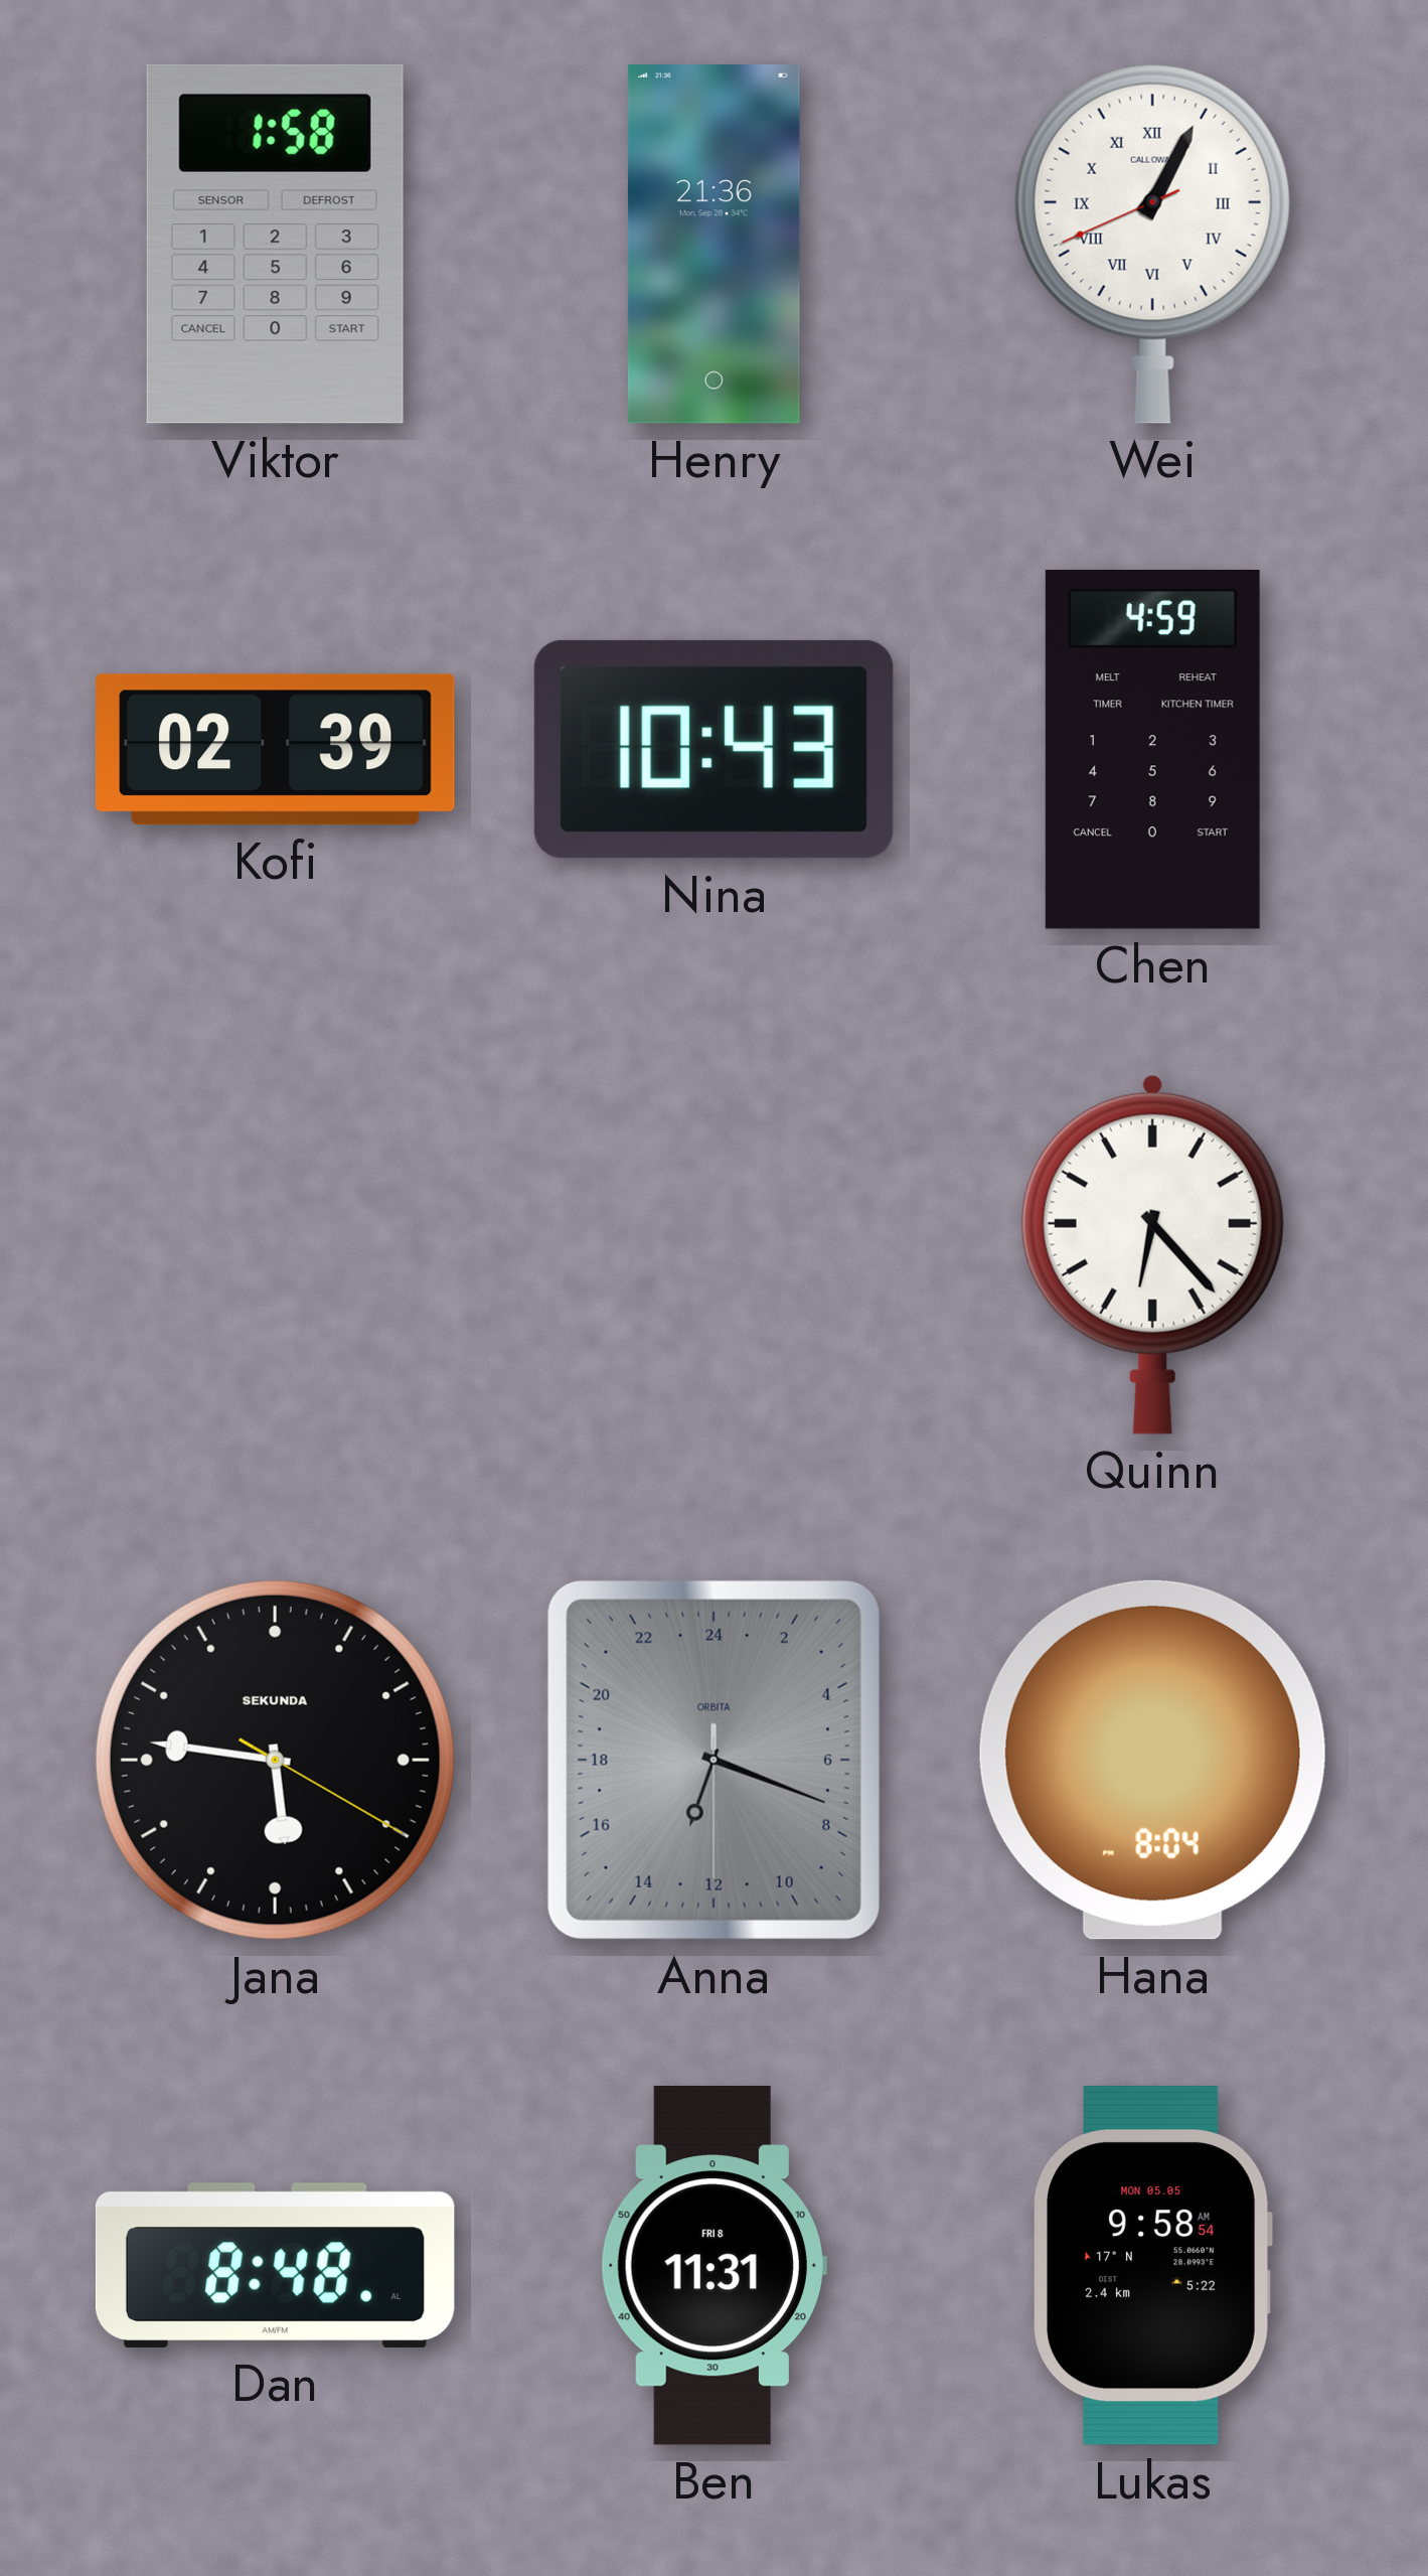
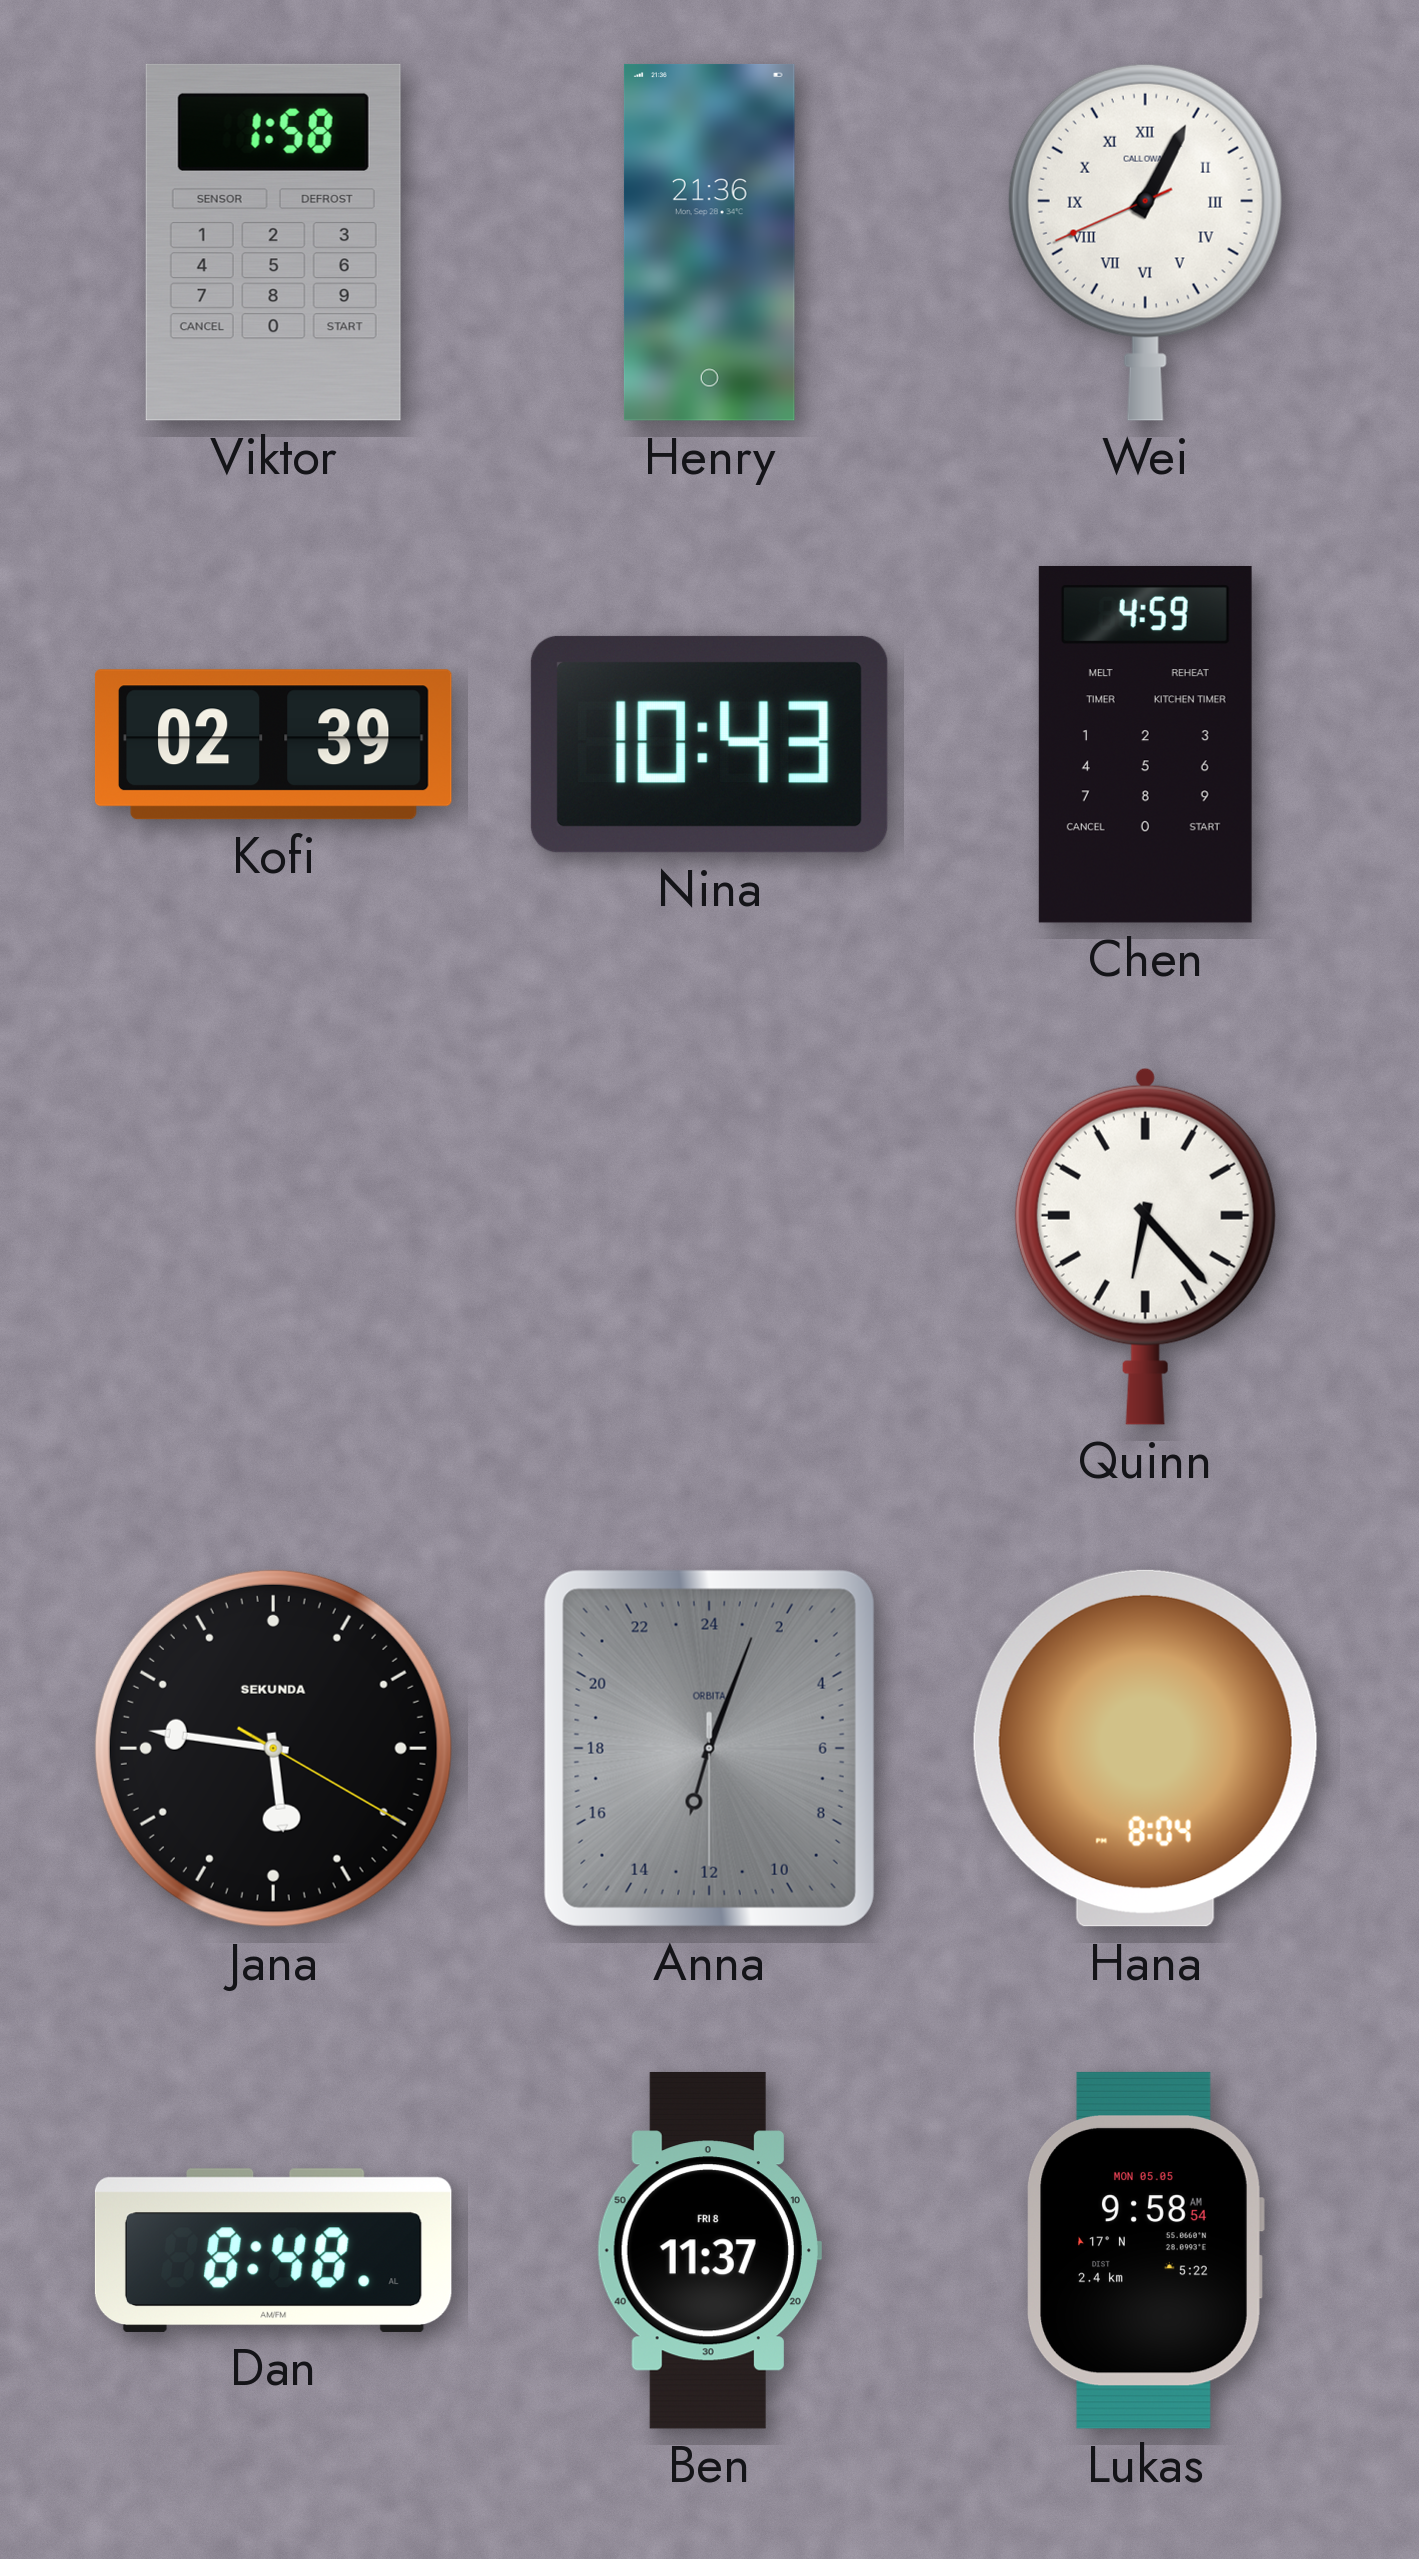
Anna: 13:18 -> 13:03
Ben: 11:31 -> 11:37
